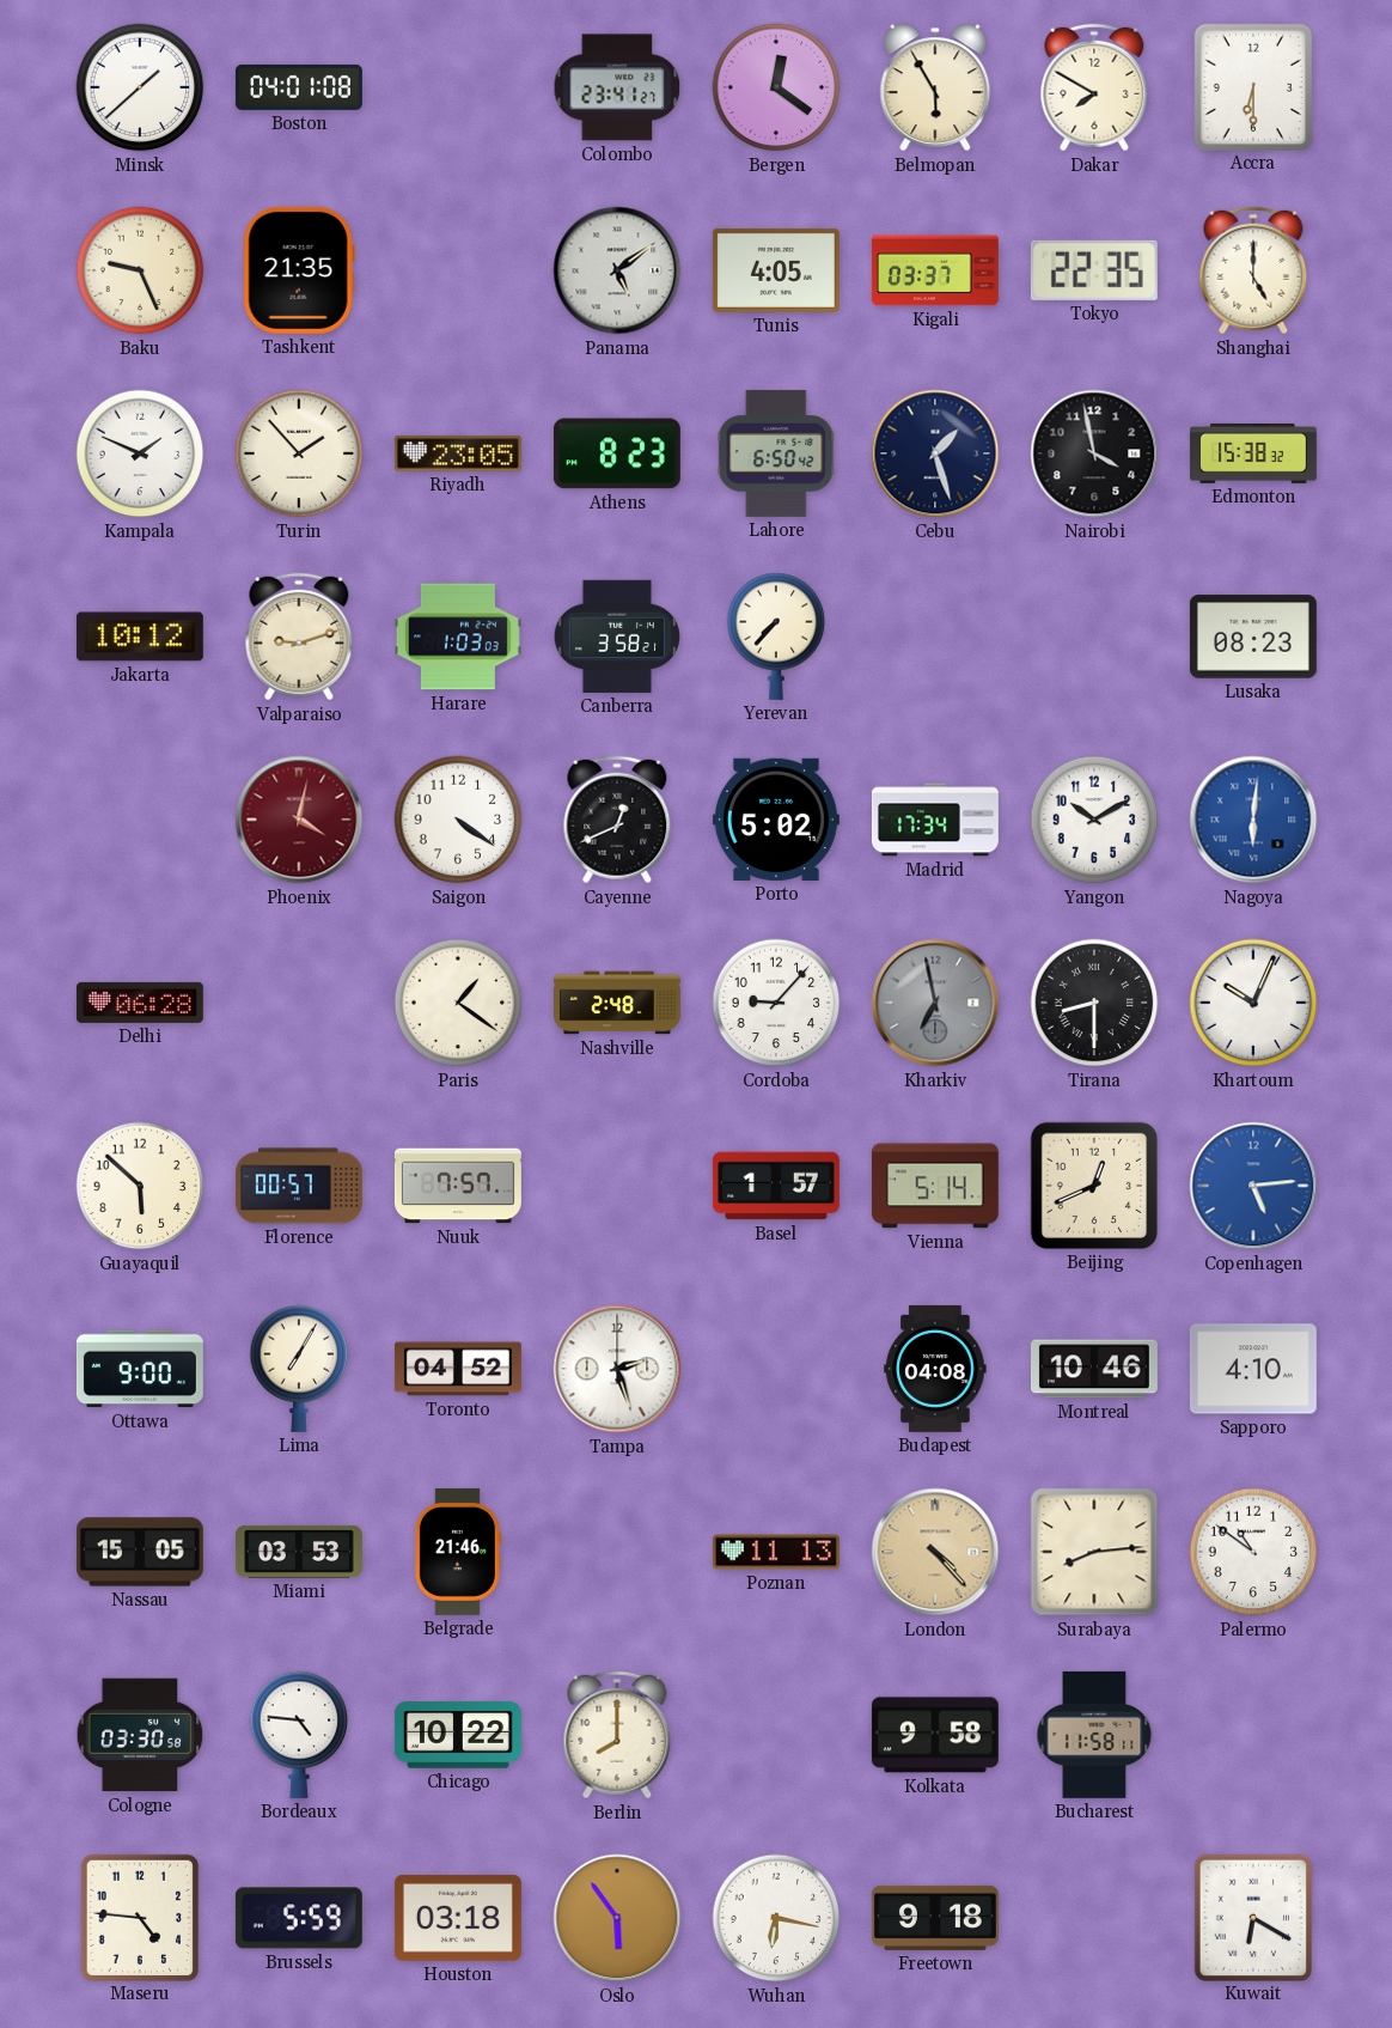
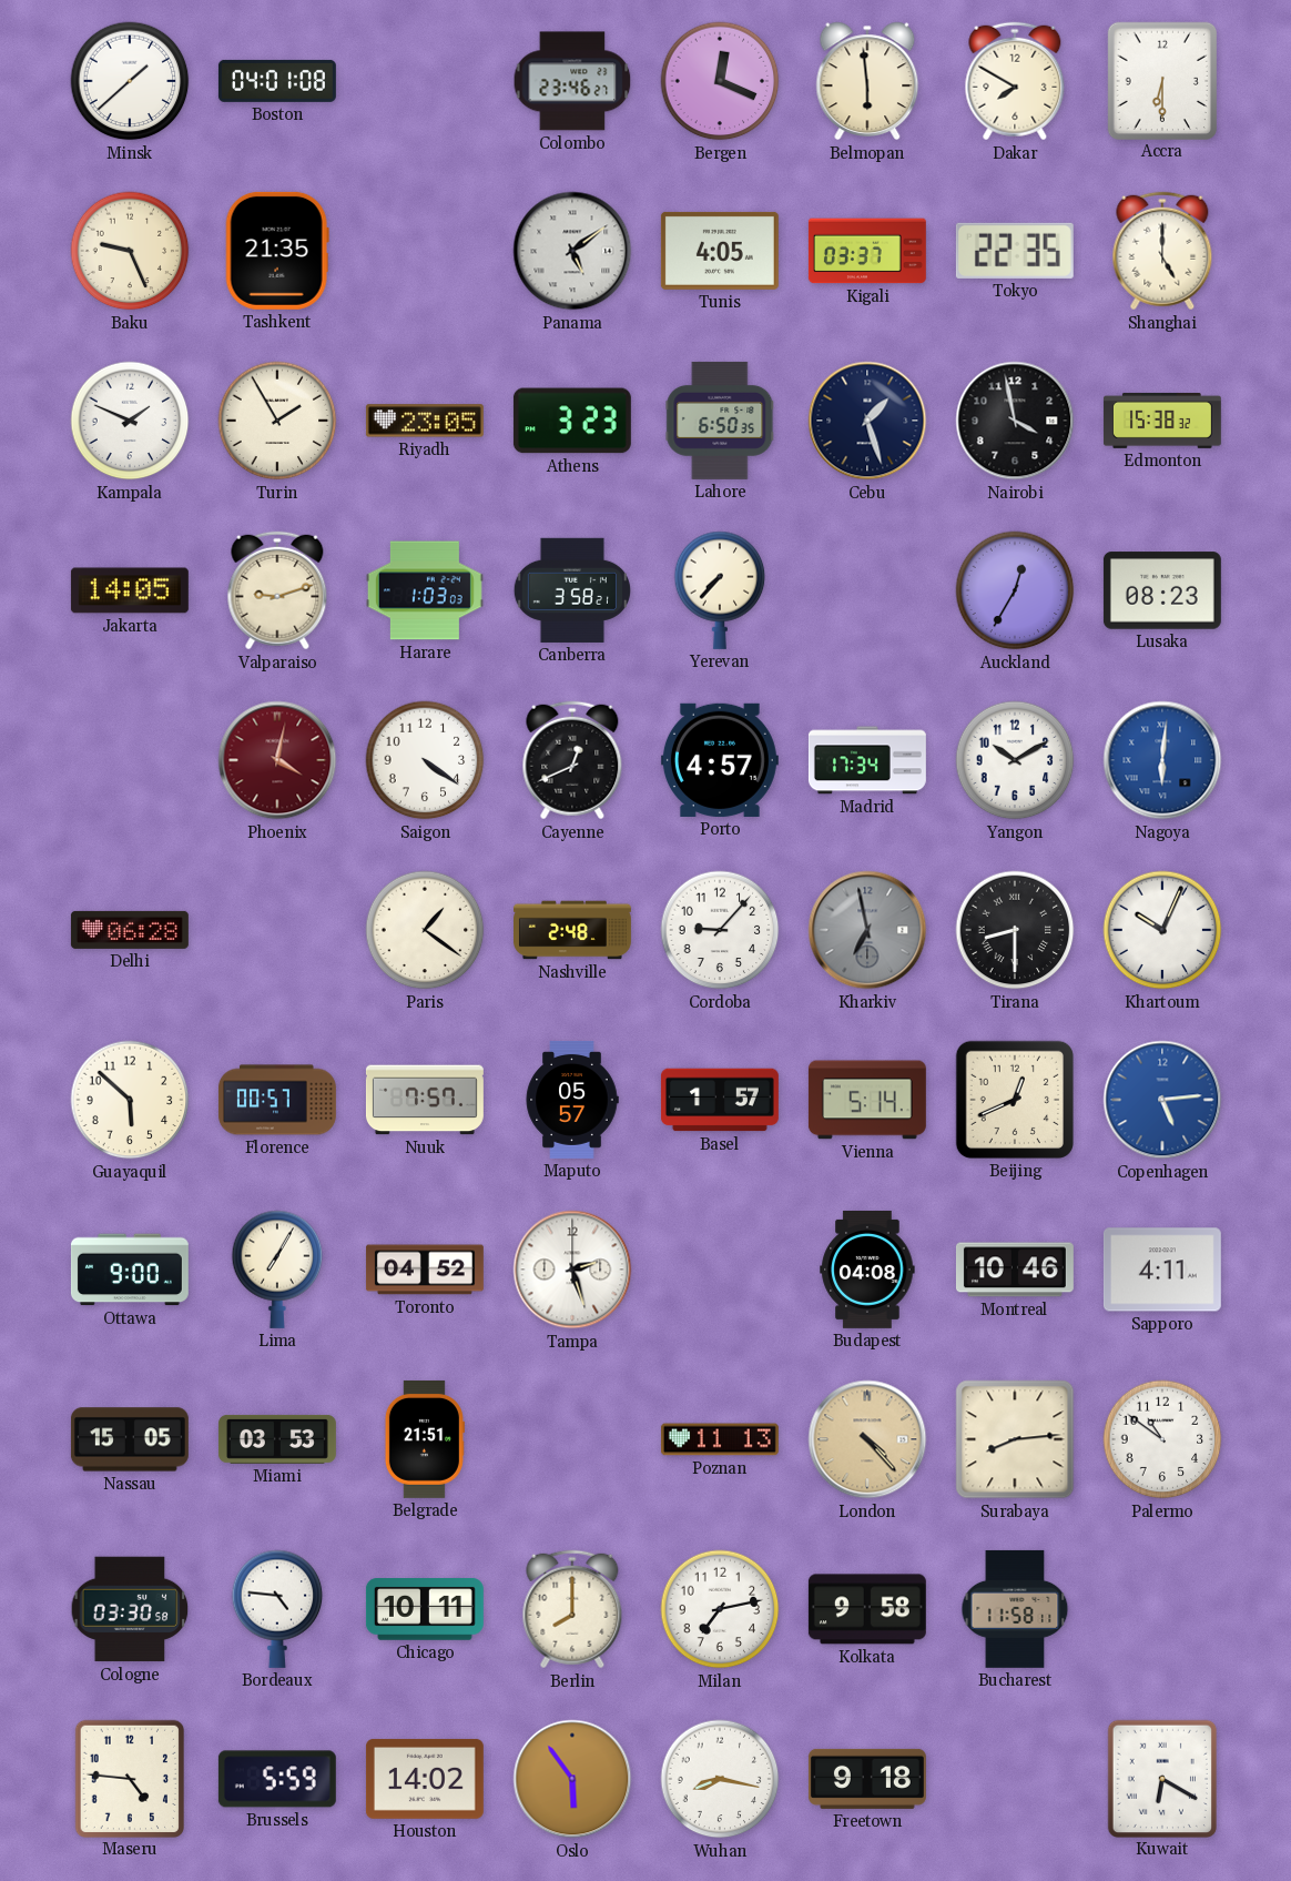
Colombo: 23:41 -> 23:46
Bergen: 12:21 -> 12:19
Belmopan: 5:55 -> 5:59
Turin: 1:53 -> 1:55
Athens: 8:23 -> 3:23
Lahore: 6:50:42 -> 6:50:35
Jakarta: 10:12 -> 14:05
Auckland: none -> 12:35
Porto: 5:02 -> 4:57
Maputo: none -> 05:57
Sapporo: 4:10 -> 4:11
Belgrade: 21:46 -> 21:51
Chicago: 10:22 -> 10:11
Milan: none -> 7:13
Houston: 03:18 -> 14:02
Wuhan: 6:17 -> 8:17
